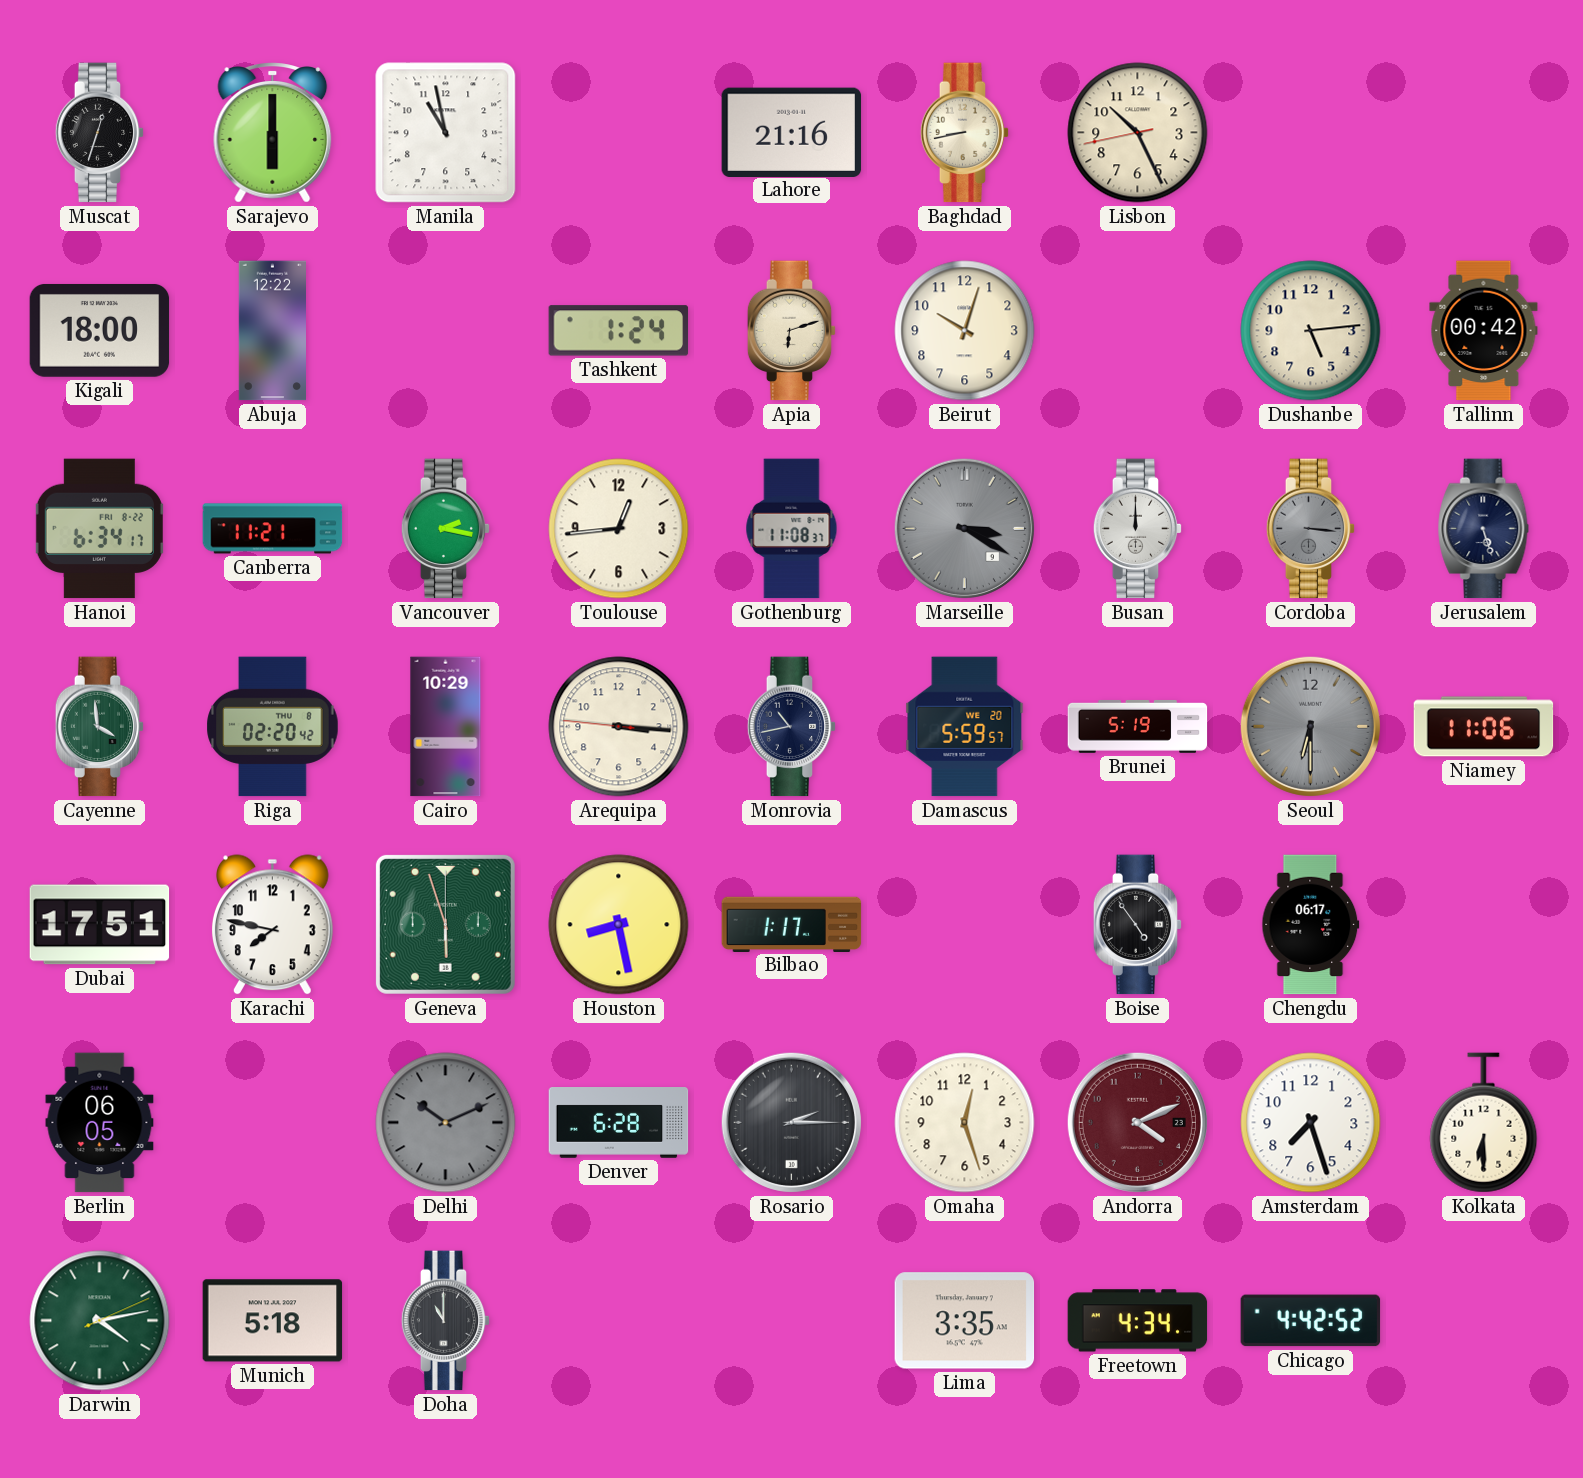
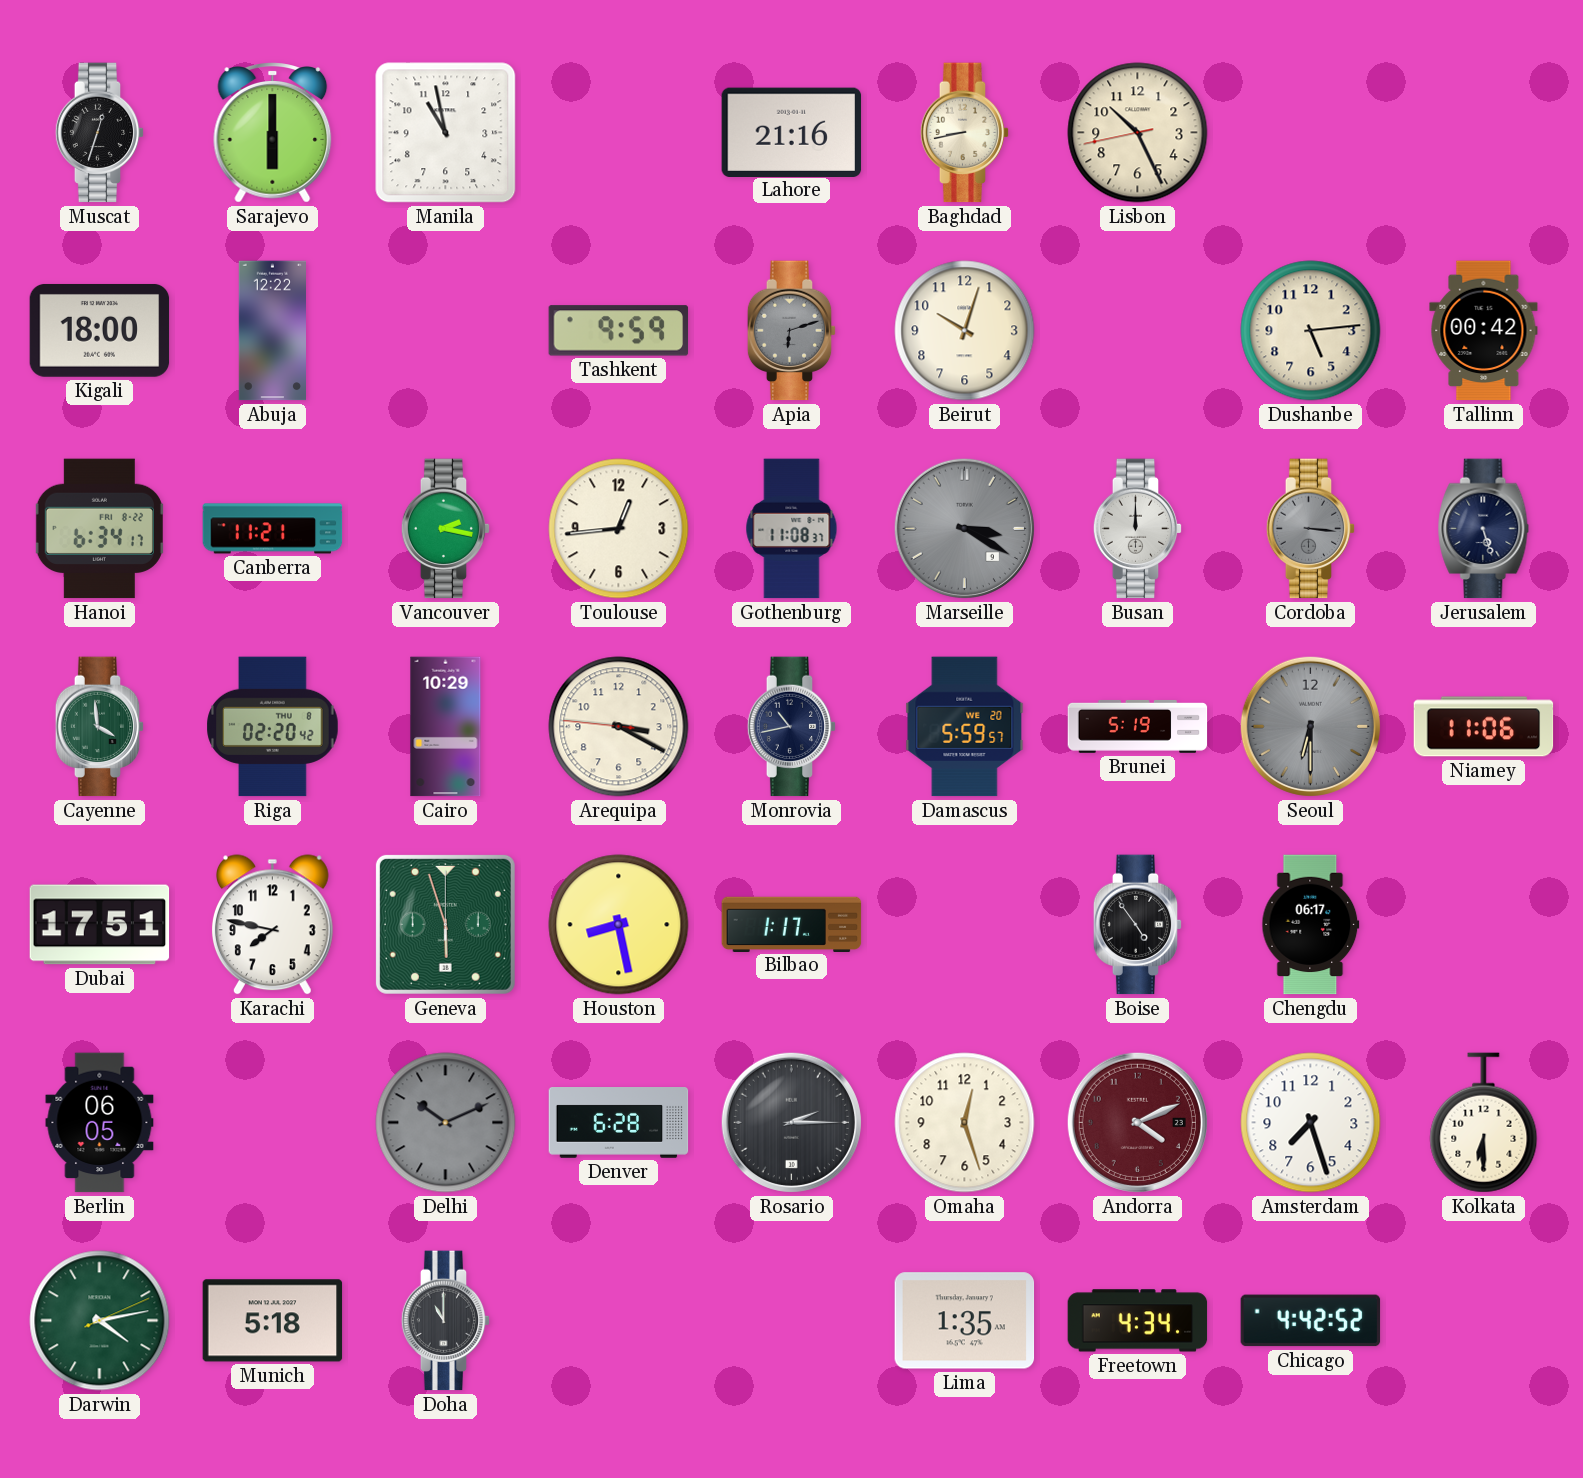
Tashkent: 1:24 -> 9:59
Apia dial: cream -> grey
Arequipa: 3:15 -> 3:19
Lima: 3:35 -> 1:35
